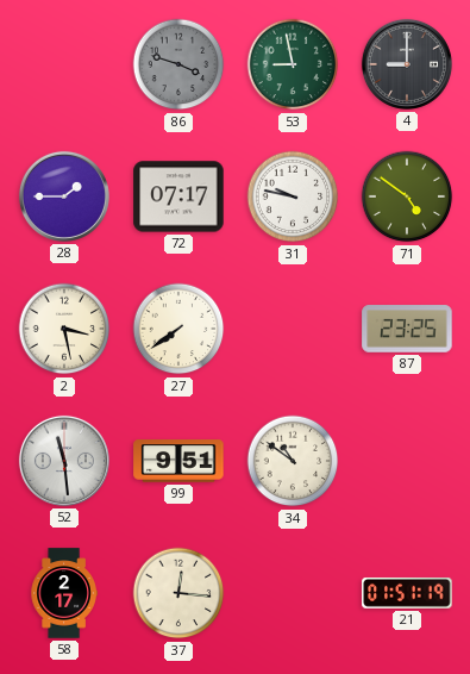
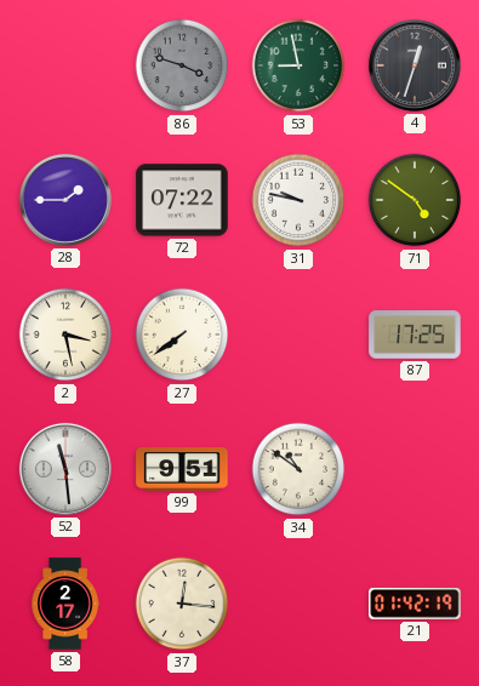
4: 9:00 -> 12:33
72: 07:17 -> 07:22
87: 23:25 -> 17:25
21: 01:51 -> 01:42
